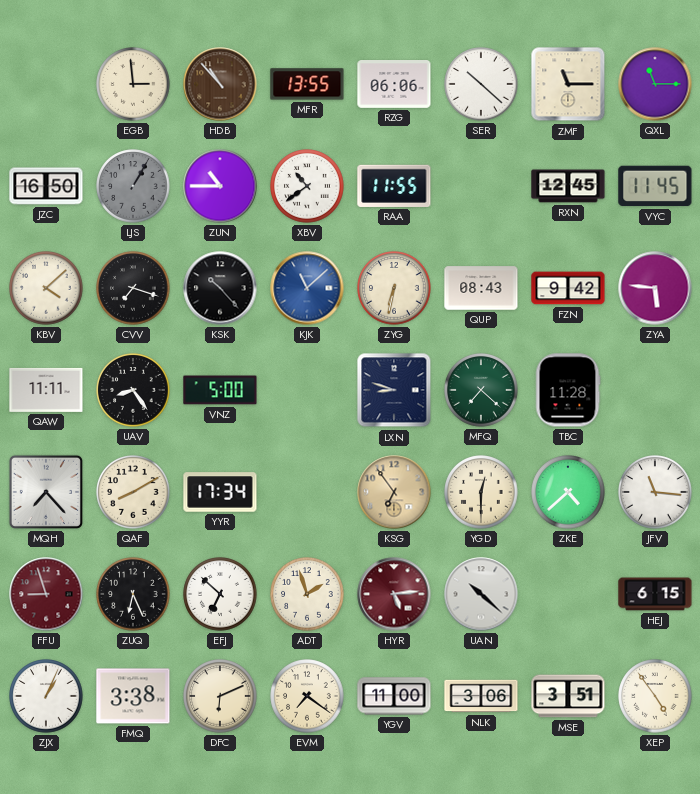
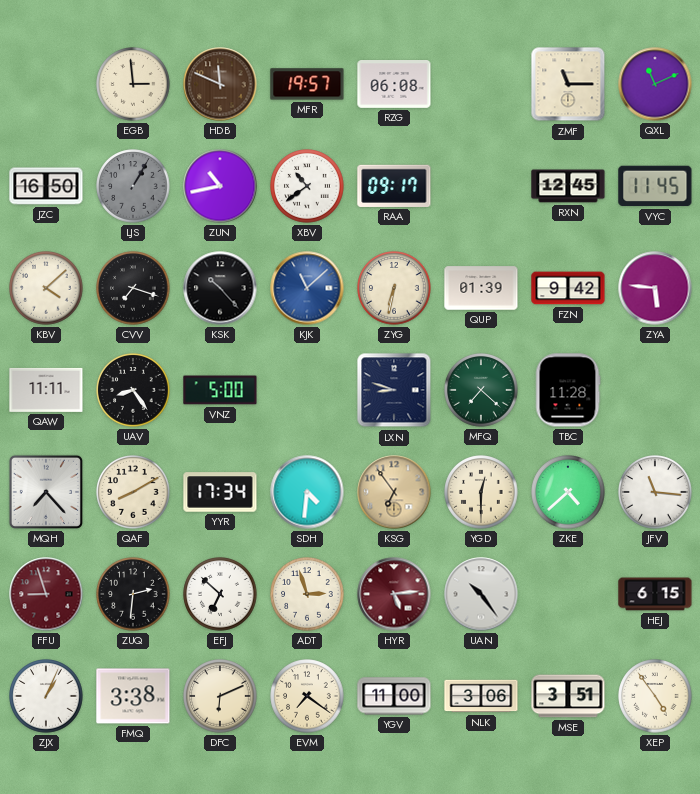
HDB: 10:53 -> 11:49
MFR: 13:55 -> 19:57
RZG: 06:06 -> 06:08
SER: 10:22 -> none
QXL: 11:15 -> 11:11
ZUN: 10:45 -> 10:43
RAA: 11:55 -> 09:17
QUP: 08:43 -> 01:39
SDH: none -> 4:31
ZUQ: 6:26 -> 2:31
ADT: 1:57 -> 2:57
UAN: 10:22 -> 10:24
